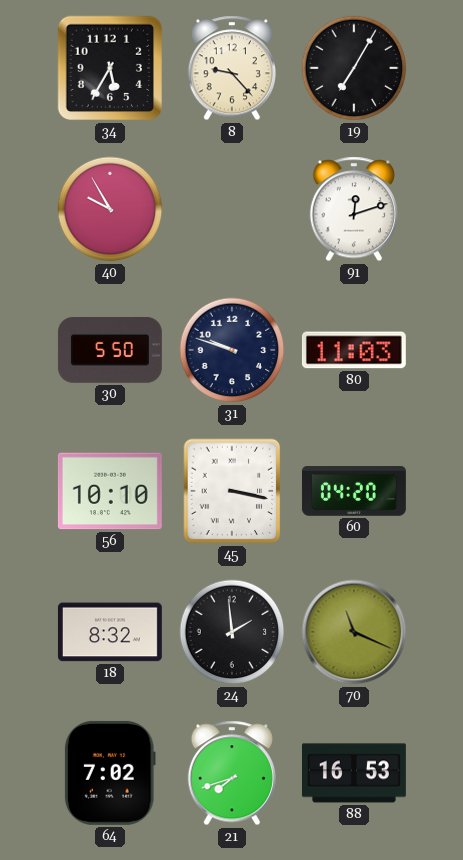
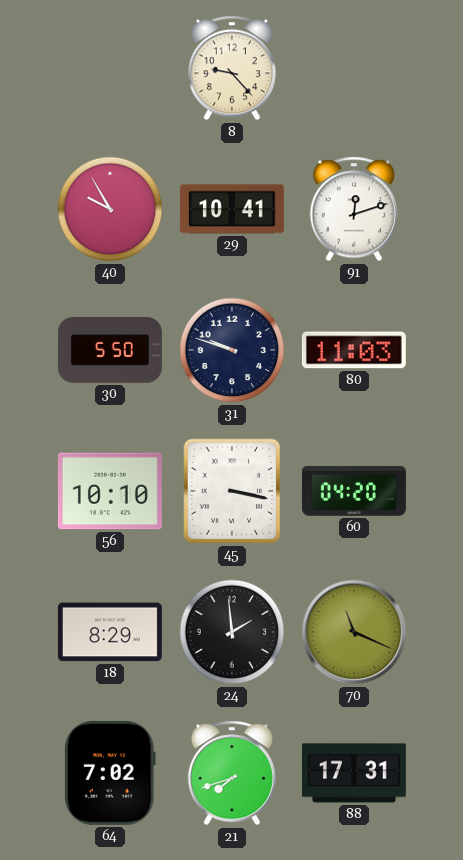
34: 5:35 -> none
19: 7:05 -> none
29: none -> 10:41
18: 8:32 -> 8:29
88: 16:53 -> 17:31
